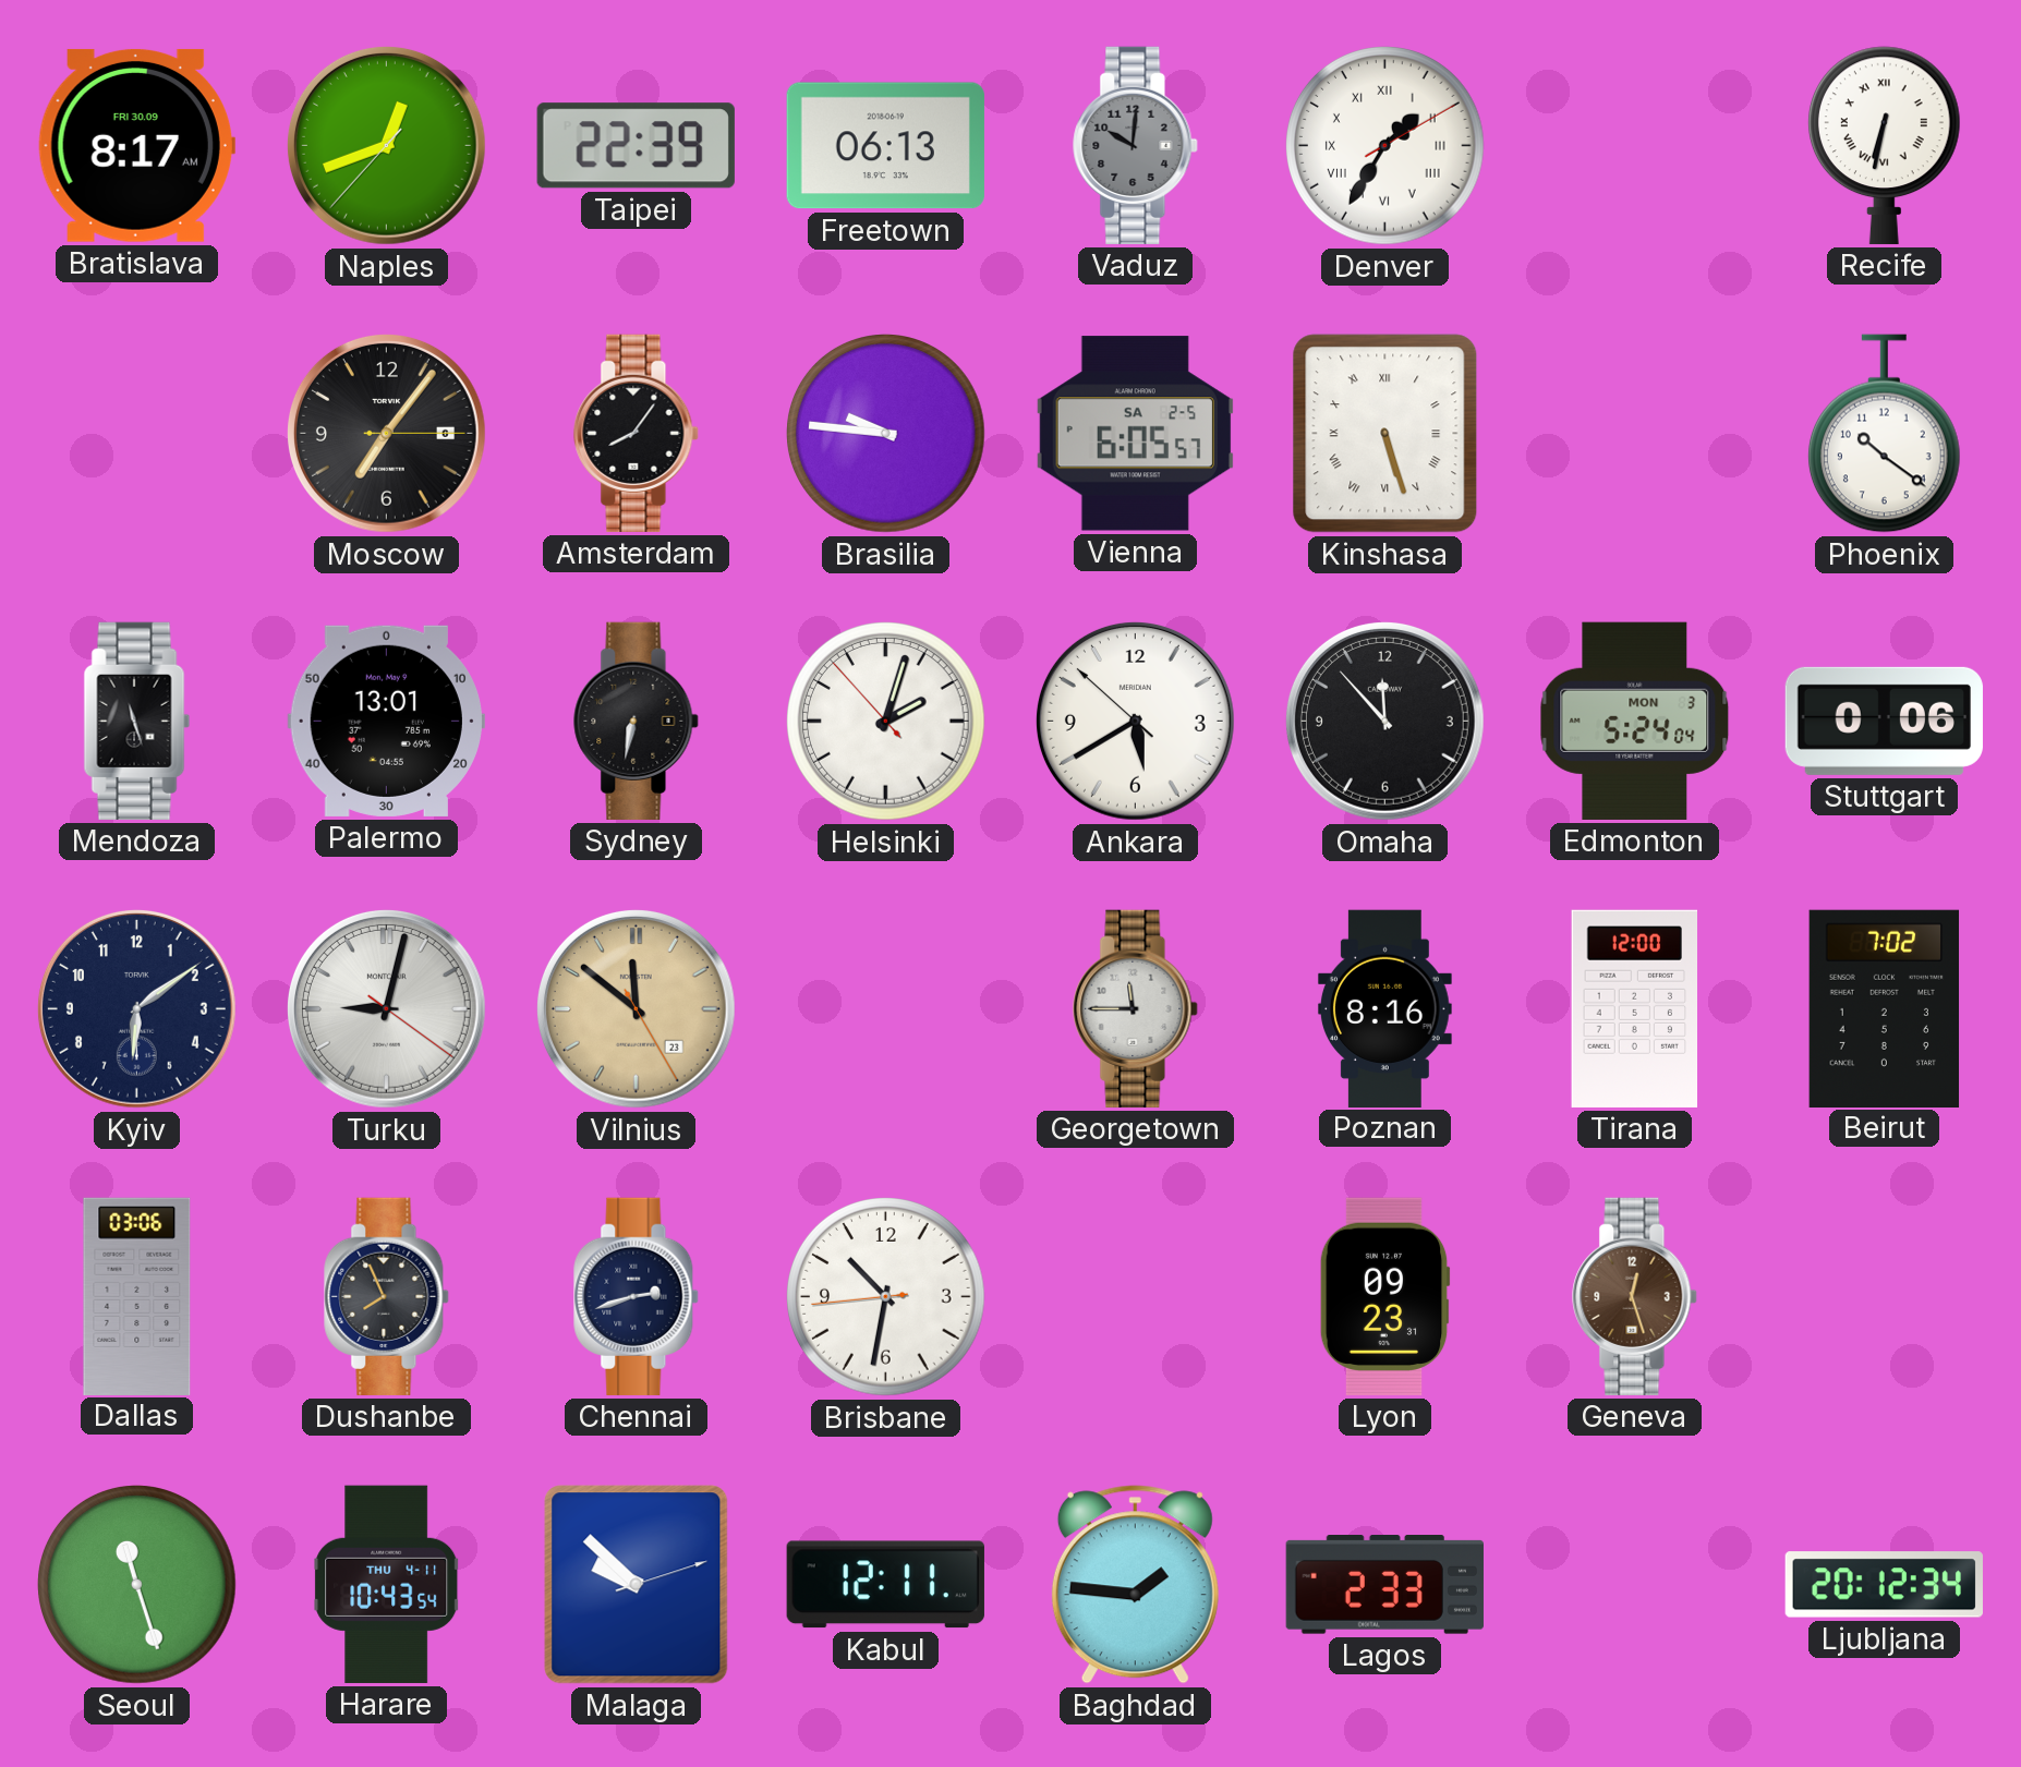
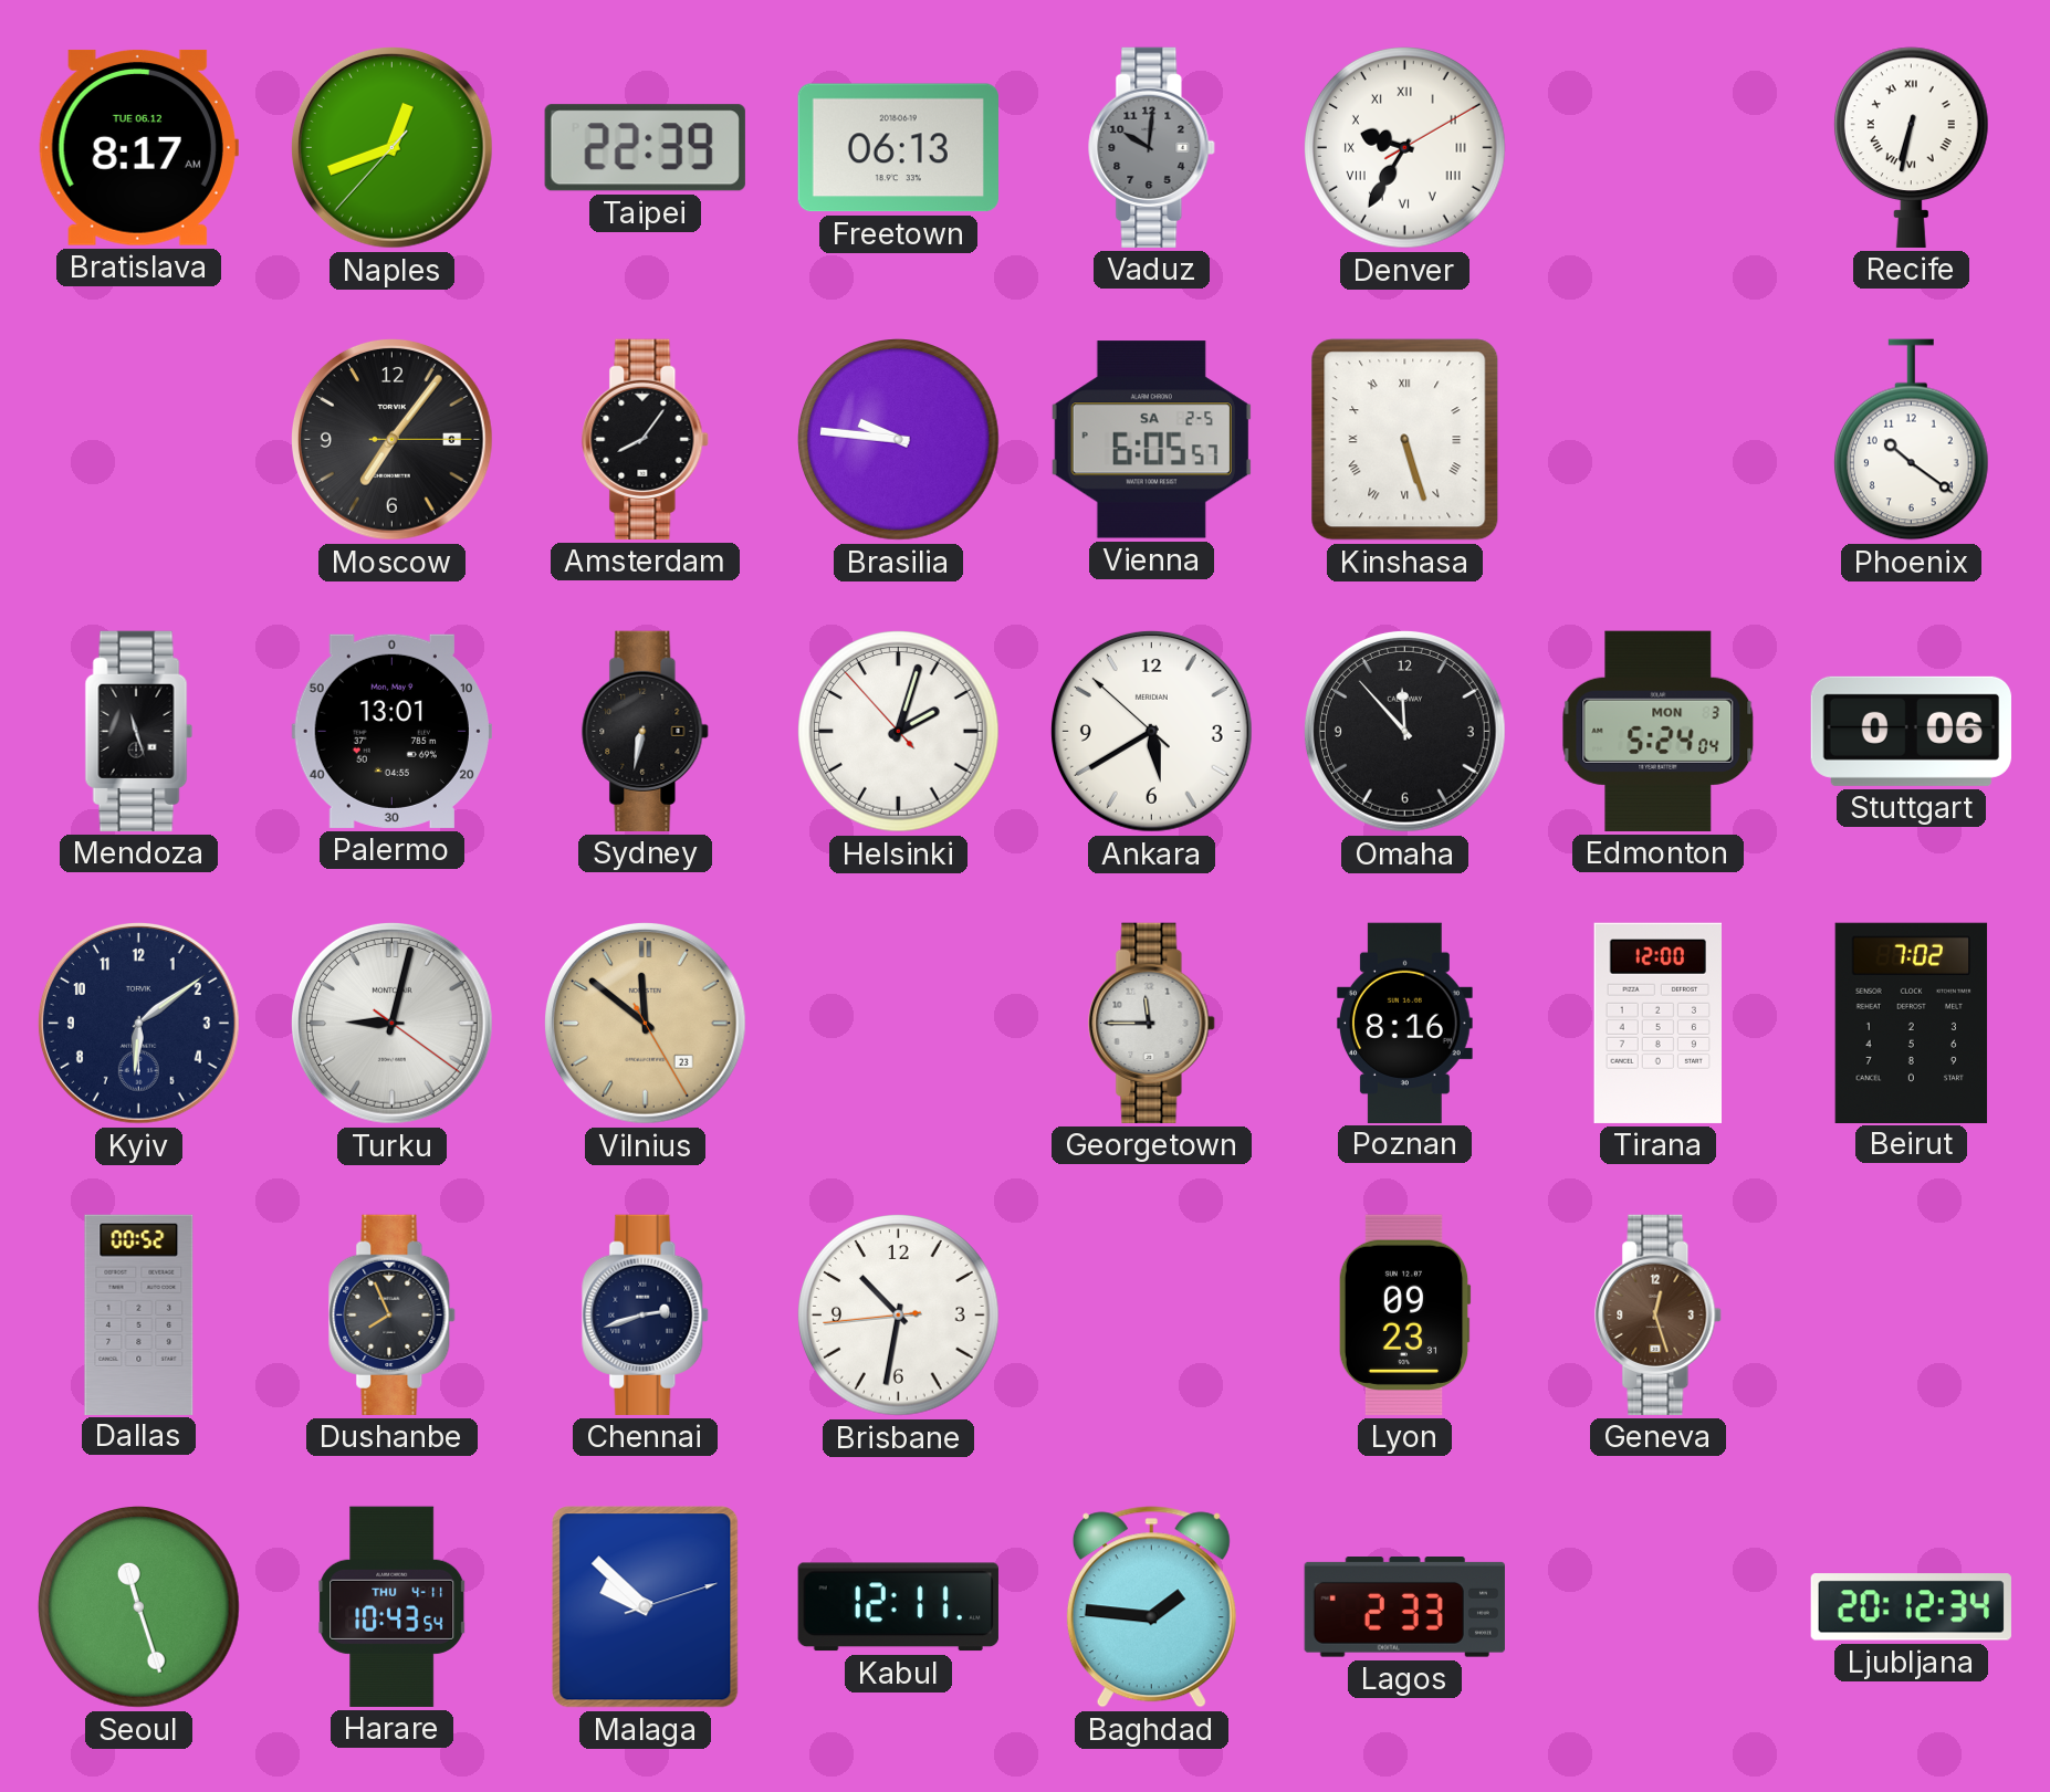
Bratislava date: FRI 30.09 -> TUE 06.12
Denver: 1:35 -> 9:35
Dallas: 03:06 -> 00:52
